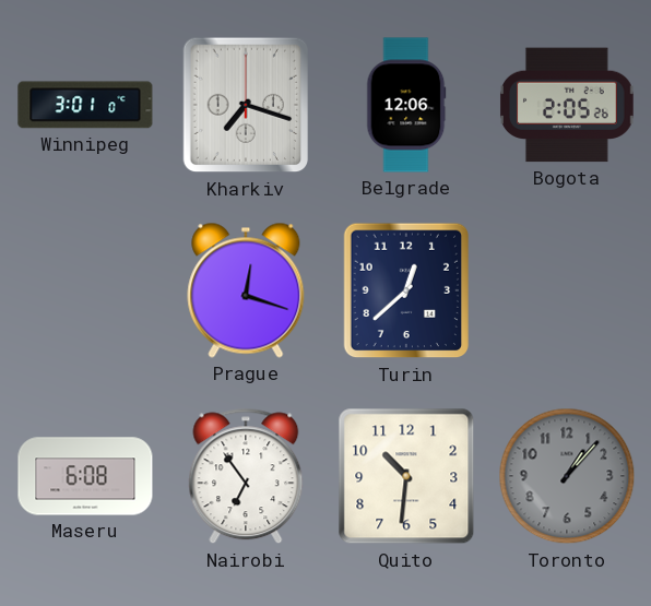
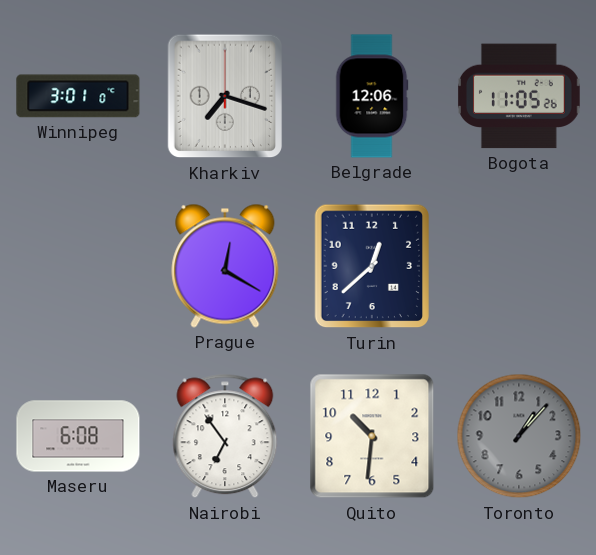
Bogota: 2:05 -> 11:05
Prague: 12:18 -> 12:20
